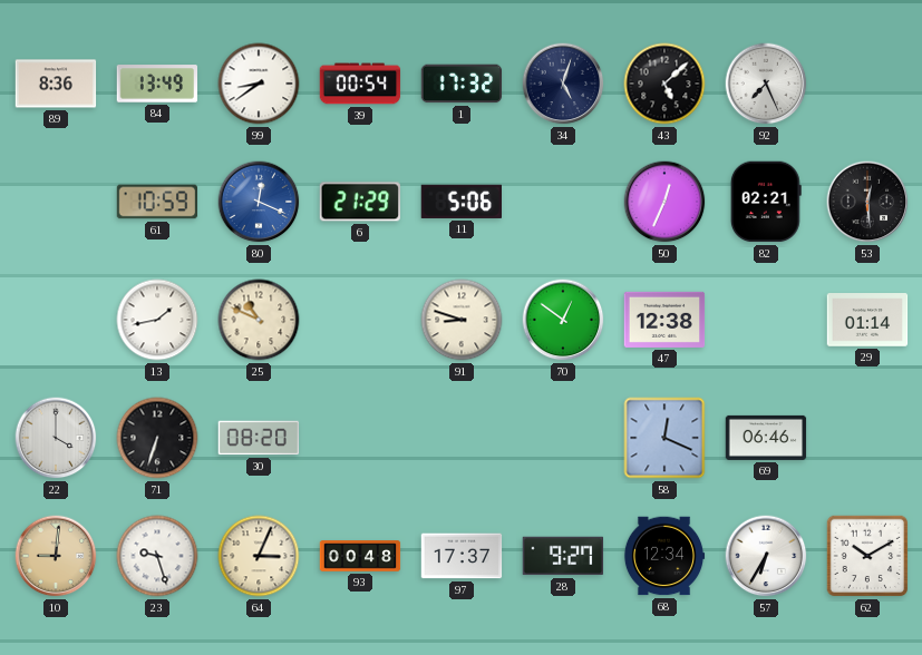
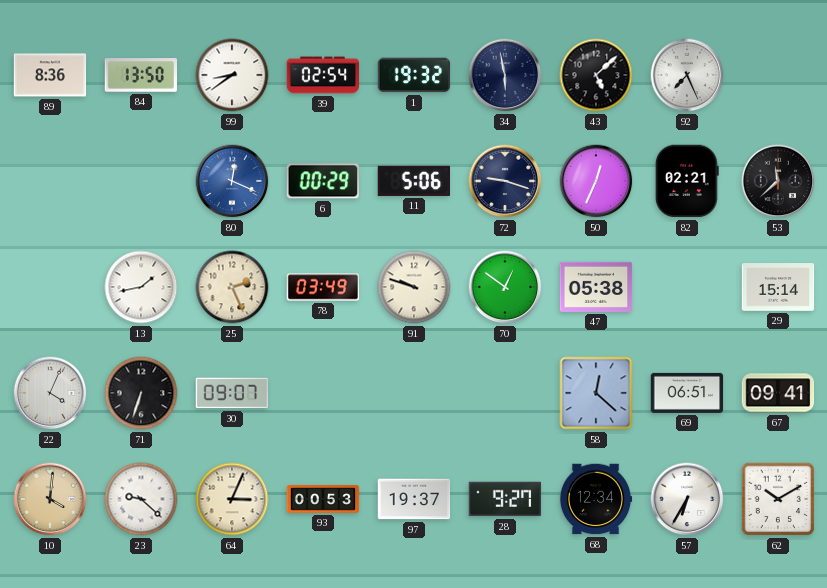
84: 13:49 -> 13:50
39: 00:54 -> 02:54
1: 17:32 -> 19:32
34: 5:03 -> 5:58
61: 10:59 -> none
6: 21:29 -> 00:29
72: none -> 9:18
53: 12:29 -> 11:38
25: 10:49 -> 2:26
78: none -> 03:49
91: 8:48 -> 9:48
47: 12:38 -> 05:38
29: 01:14 -> 15:14
22: 4:00 -> 4:04
30: 08:20 -> 09:07
58: 12:19 -> 12:22
69: 06:46 -> 06:51
67: none -> 09:41
10: 9:01 -> 4:01
23: 9:27 -> 9:22
93: 00:48 -> 00:53
97: 17:37 -> 19:37
